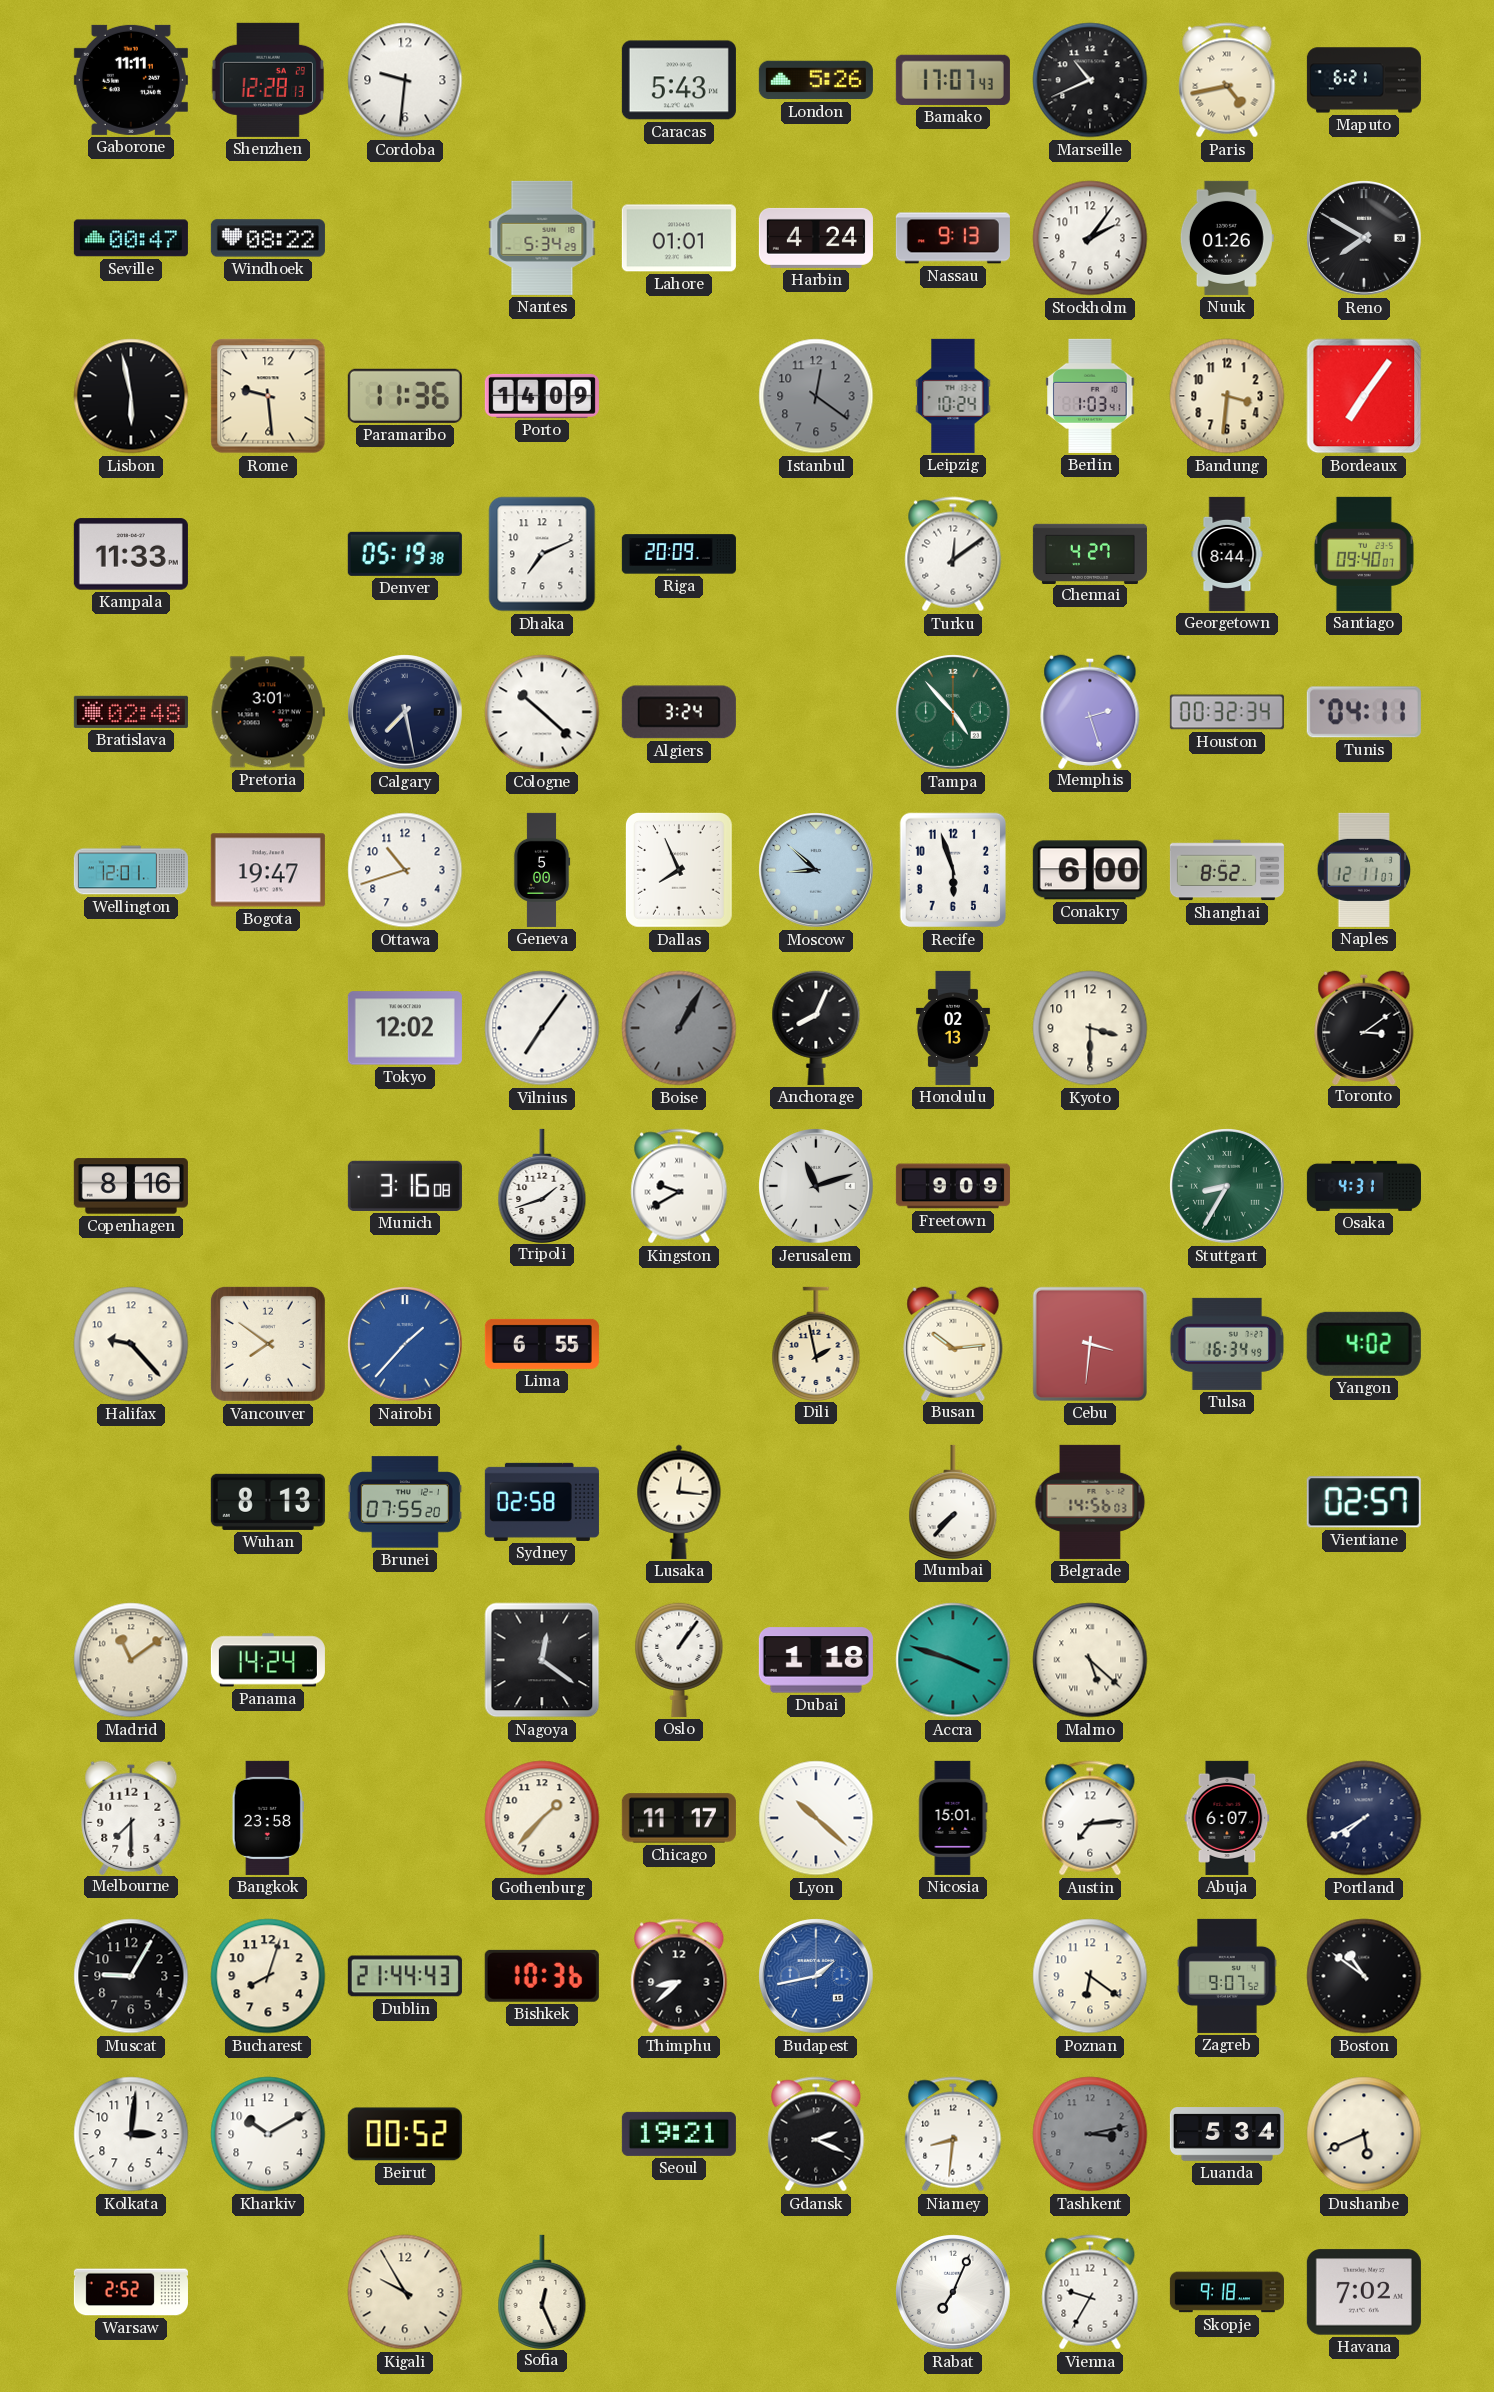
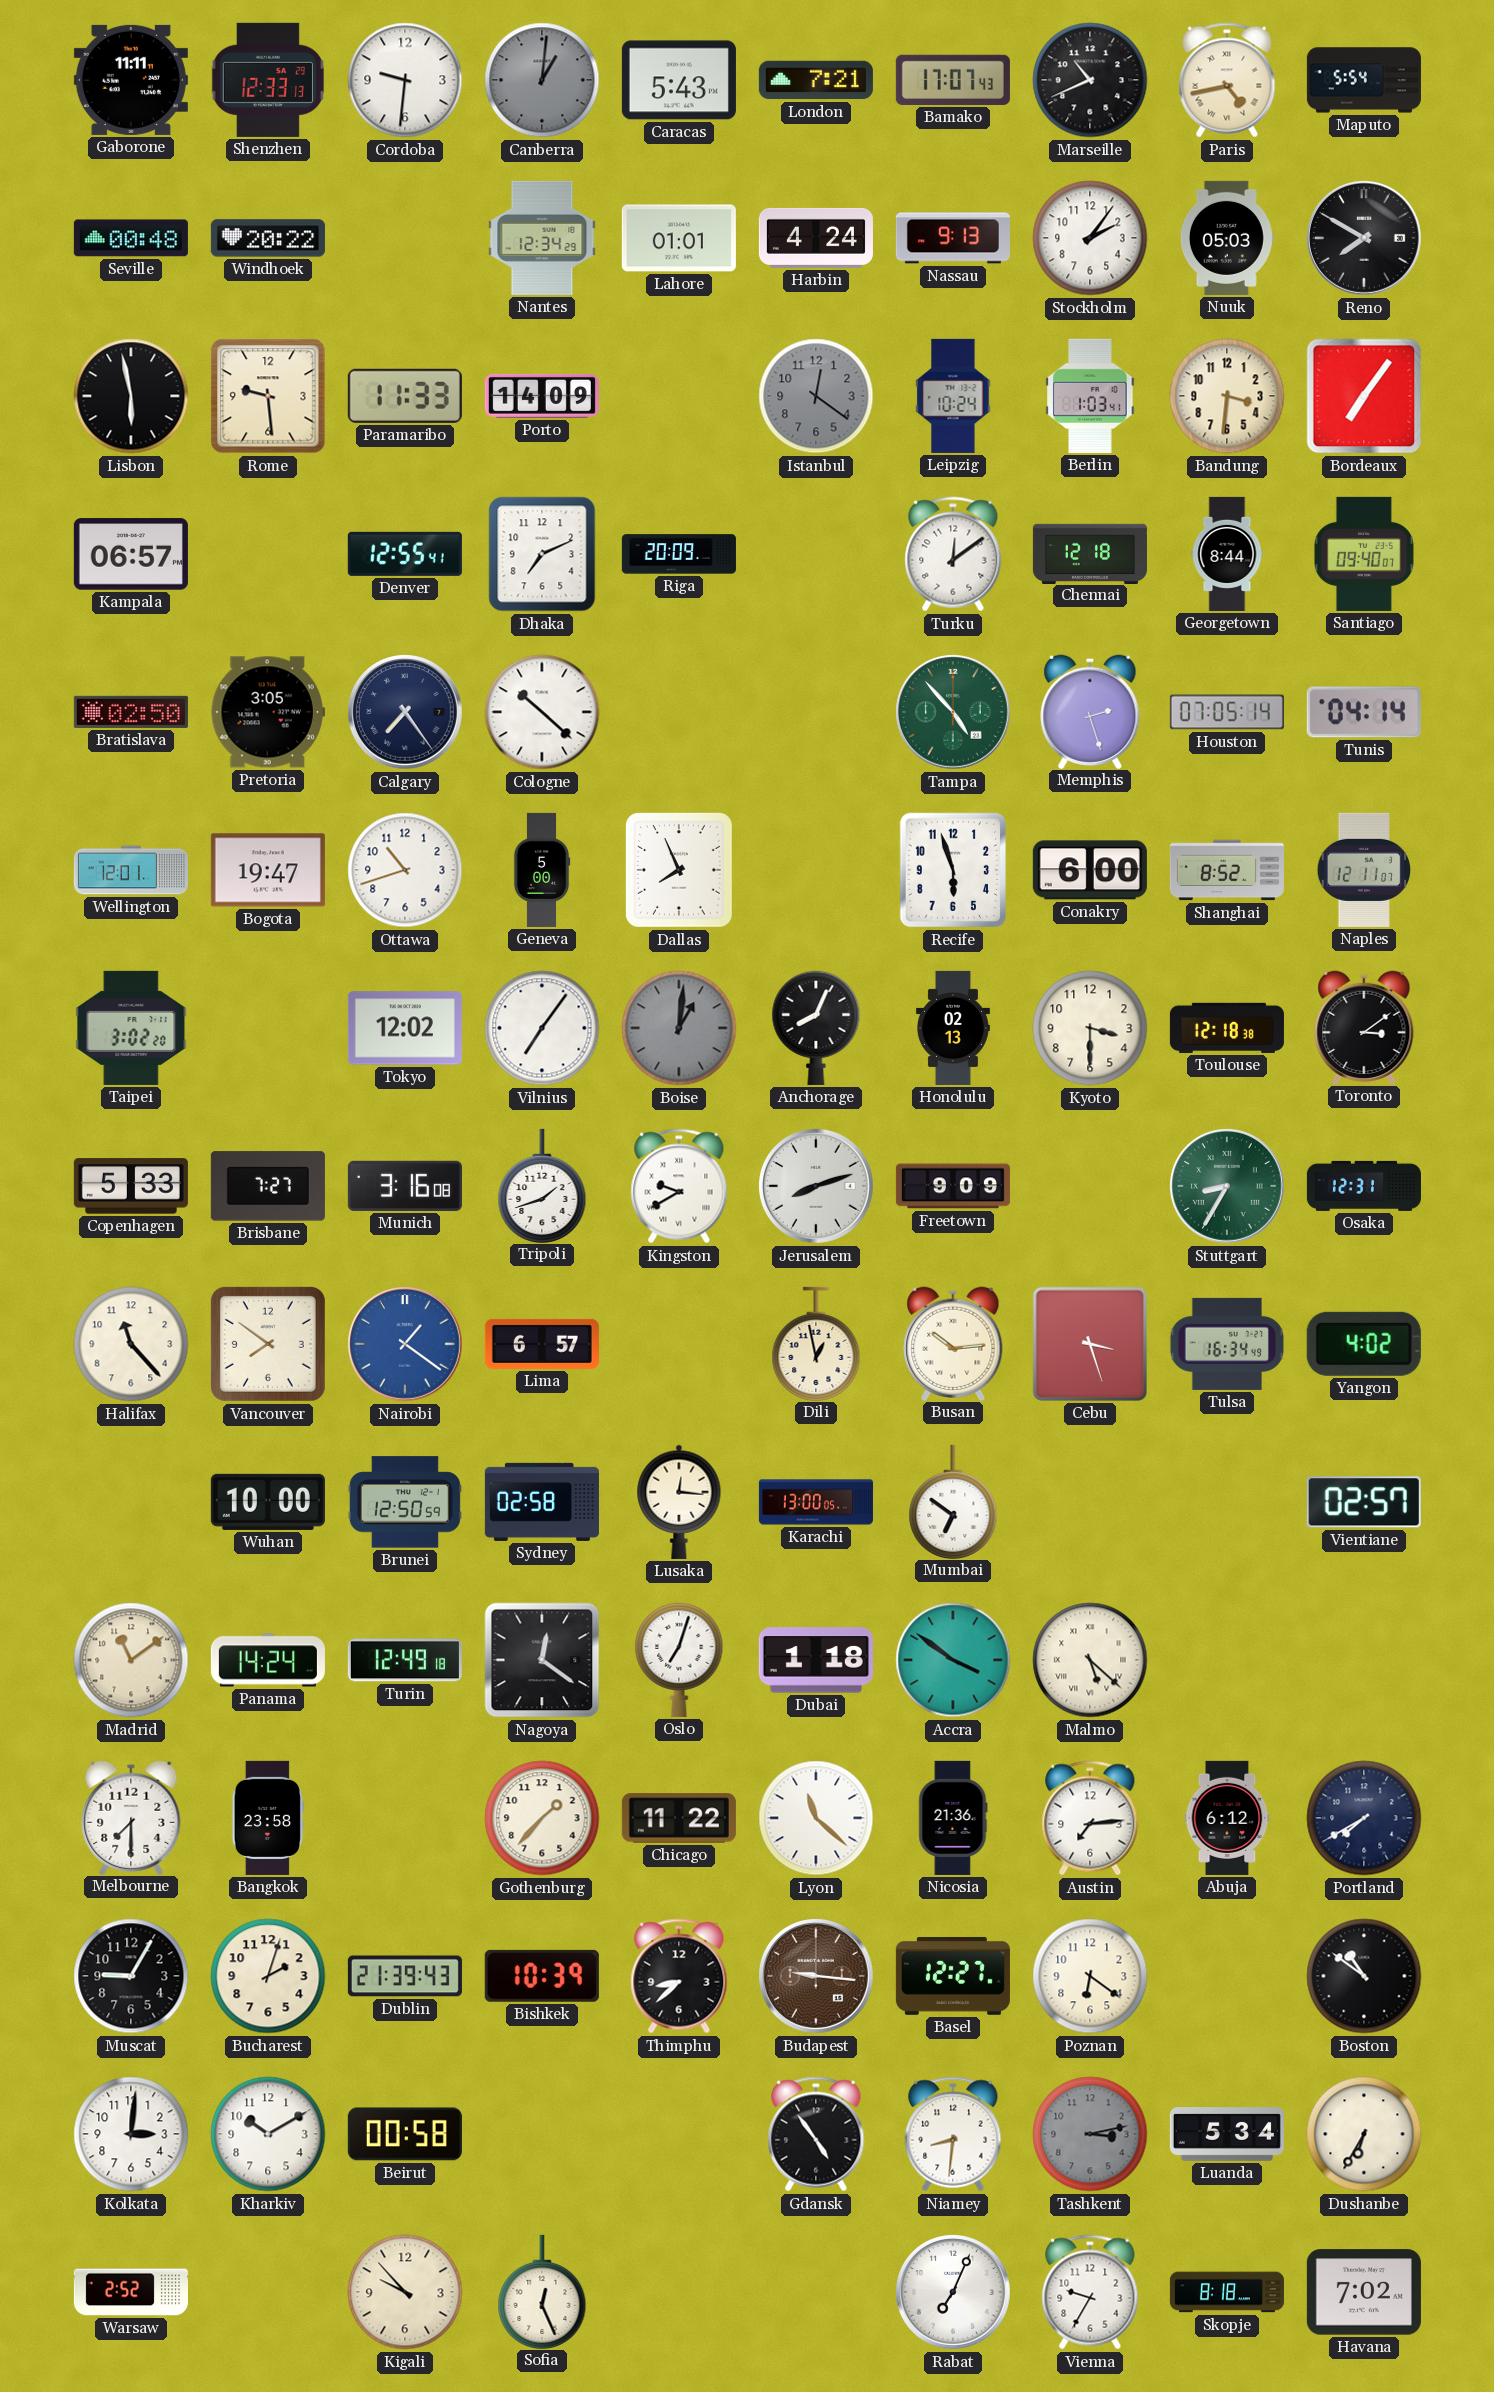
Shenzhen: 12:28 -> 12:33
Canberra: none -> 1:01
London: 5:26 -> 7:21
Maputo: 6:21 -> 5:54
Seville: 00:47 -> 00:48
Windhoek: 08:22 -> 20:22
Nantes: 5:34 -> 12:34
Nuuk: 01:26 -> 05:03
Paramaribo: 11:36 -> 11:33
Kampala: 11:33 -> 06:57
Denver: 05:19 -> 12:55
Chennai: 4:27 -> 12:18
Bratislava: 02:48 -> 02:50
Pretoria: 3:01 -> 3:05
Calgary: 7:28 -> 7:24
Algiers: 3:24 -> none
Houston: 00:32 -> 07:05
Tunis: 04:11 -> 04:14
Moscow: 8:52 -> none
Taipei: none -> 3:02
Boise: 1:05 -> 1:01
Toulouse: none -> 12:18
Copenhagen: 8:16 -> 5:33
Brisbane: none -> 7:27
Jerusalem: 11:12 -> 8:12
Osaka: 4:31 -> 12:31
Halifax: 9:23 -> 11:23
Nairobi: 1:37 -> 1:21
Lima: 6:55 -> 6:57
Dili: 1:58 -> 12:58
Cebu: 3:31 -> 3:27
Wuhan: 8:13 -> 10:00
Brunei: 07:55 -> 12:50
Karachi: none -> 13:00
Mumbai: 7:37 -> 6:51
Belgrade: 14:56 -> none
Turin: none -> 12:49
Oslo: 1:06 -> 7:03
Accra: 3:48 -> 3:51
Chicago: 11:17 -> 11:22
Lyon: 10:22 -> 11:22
Nicosia: 15:01 -> 21:36
Abuja: 6:07 -> 6:12
Bucharest: 8:03 -> 2:03
Dublin: 21:44 -> 21:39
Bishkek: 10:36 -> 10:39
Budapest: 1:43 -> 9:16
Budapest dial: blue -> brown
Basel: none -> 12:27
Zagreb: 9:07 -> none
Beirut: 00:52 -> 00:58
Seoul: 19:21 -> none
Gdansk: 2:19 -> 4:54
Dushanbe: 5:41 -> 6:35
Kigali: 9:55 -> 9:53
Skopje: 9:18 -> 8:18
